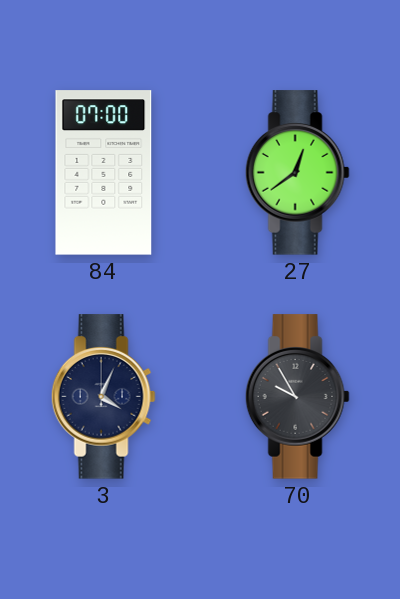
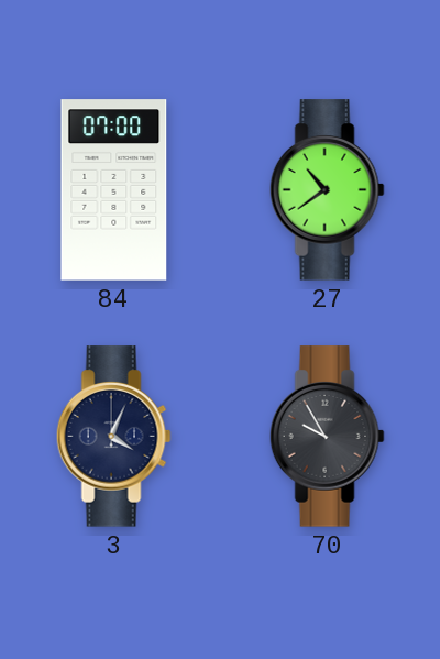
27: 12:39 -> 10:39
